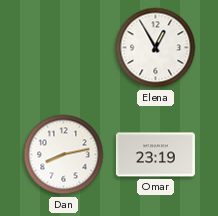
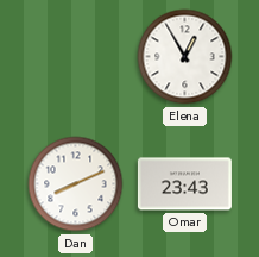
Dan: 8:13 -> 8:11
Omar: 23:19 -> 23:43
